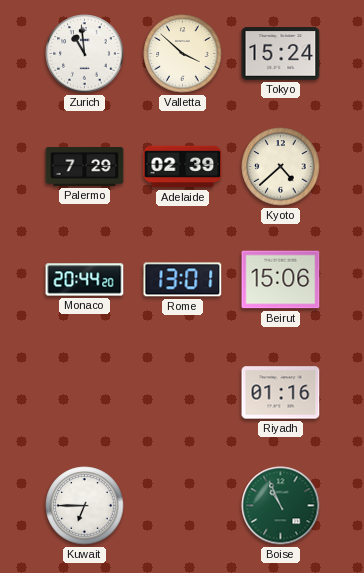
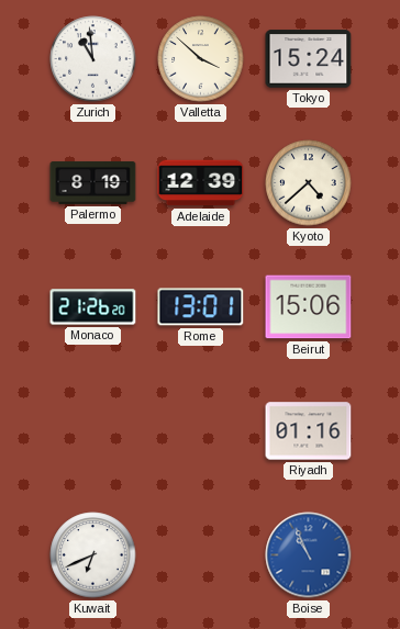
Palermo: 7:29 -> 8:19
Adelaide: 02:39 -> 12:39
Monaco: 20:44 -> 21:26
Kuwait: 6:45 -> 6:41
Boise dial: green -> blue
